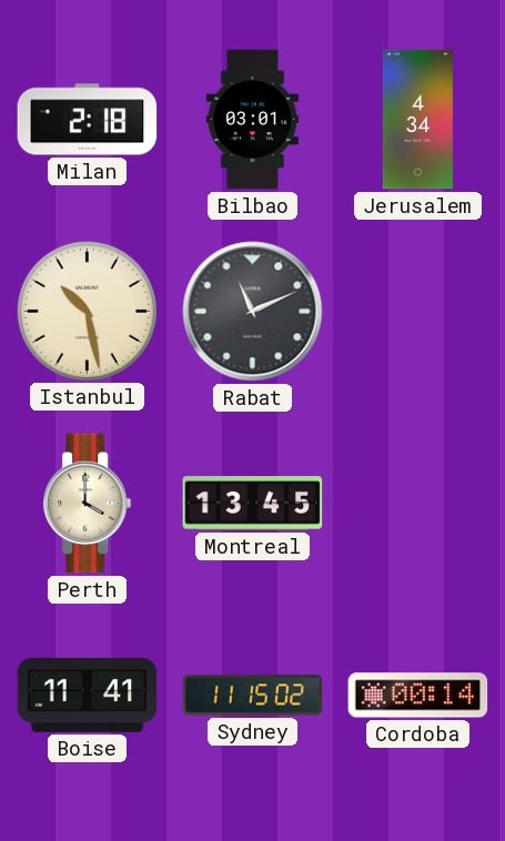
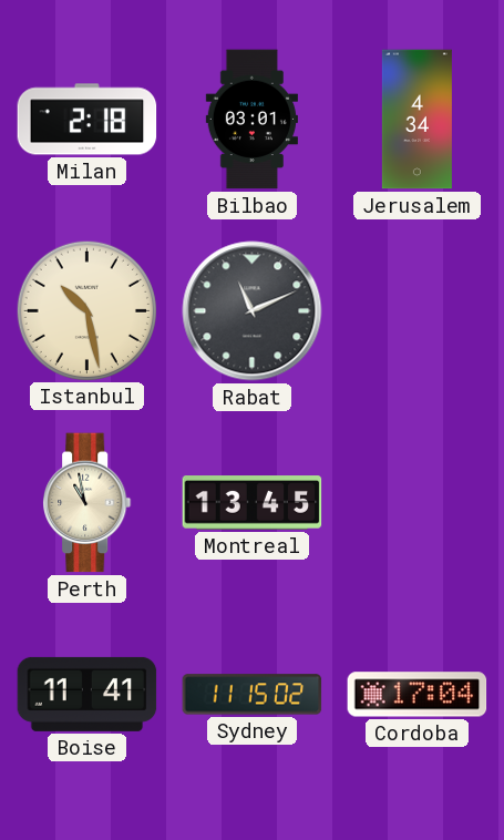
Perth: 4:00 -> 10:58
Cordoba: 00:14 -> 17:04
